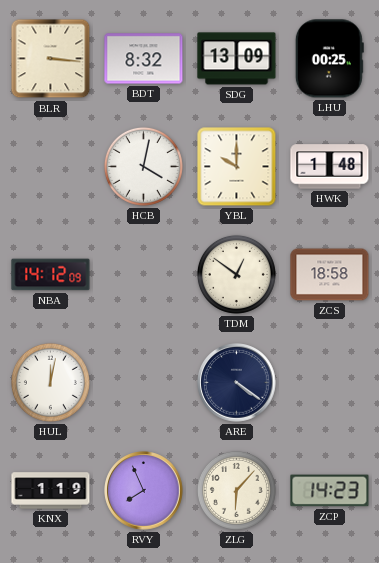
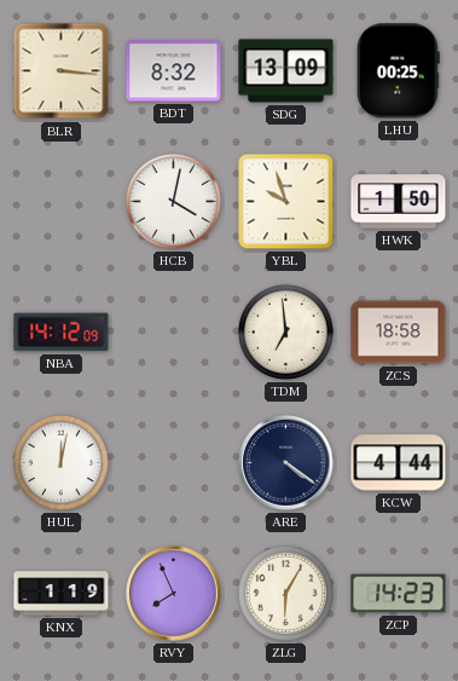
YBL: 10:00 -> 9:57
HWK: 1:48 -> 1:50
TDM: 12:51 -> 6:59
KCW: none -> 4:44
ZLG: 6:07 -> 6:05
